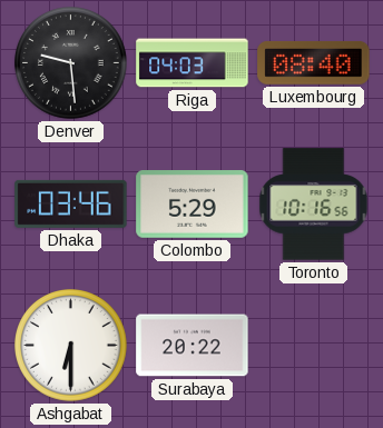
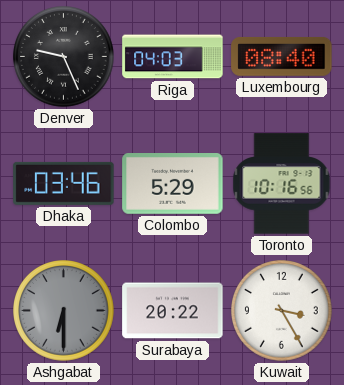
Denver: 9:29 -> 9:26
Ashgabat dial: white -> grey
Kuwait: none -> 3:25
